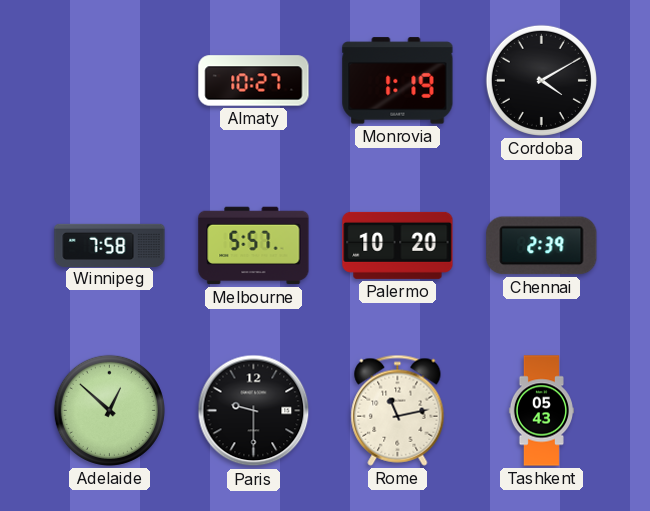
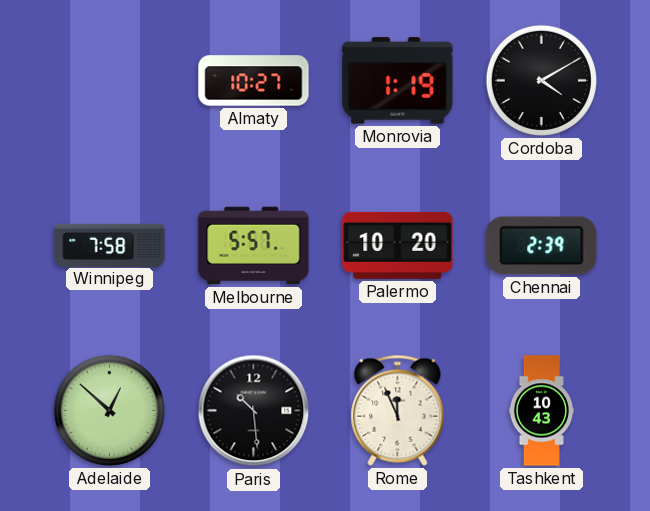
Paris: 9:30 -> 10:29
Rome: 11:13 -> 11:56
Tashkent: 05:43 -> 10:43
